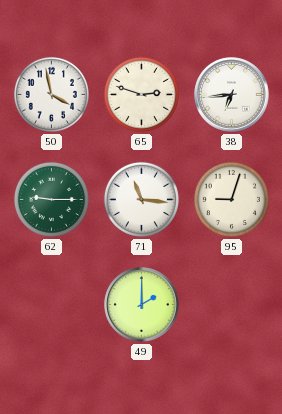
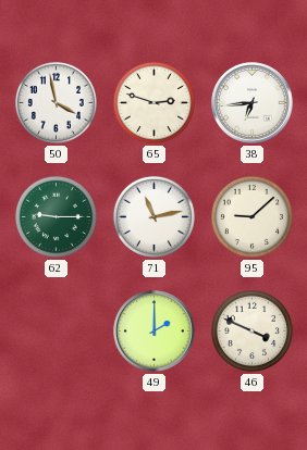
71: 11:16 -> 11:13
95: 9:03 -> 9:08
46: none -> 3:49
